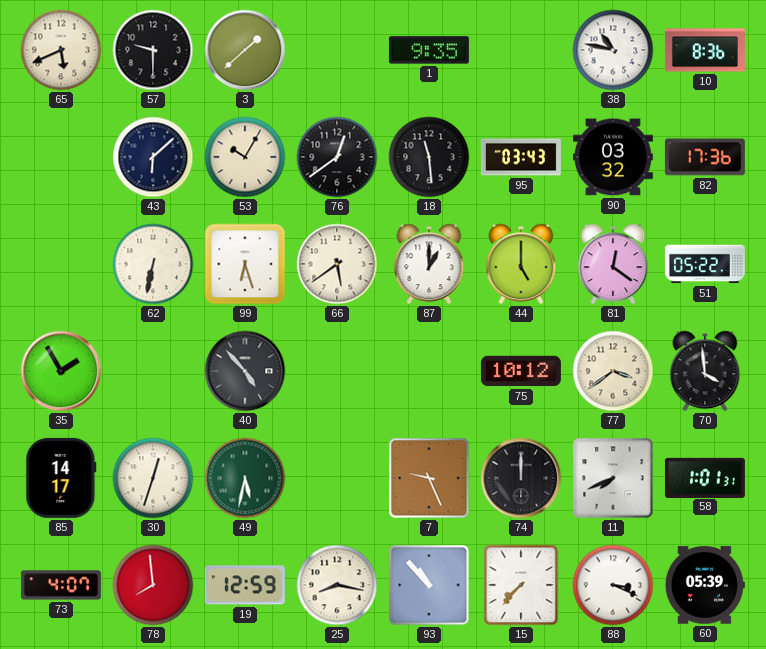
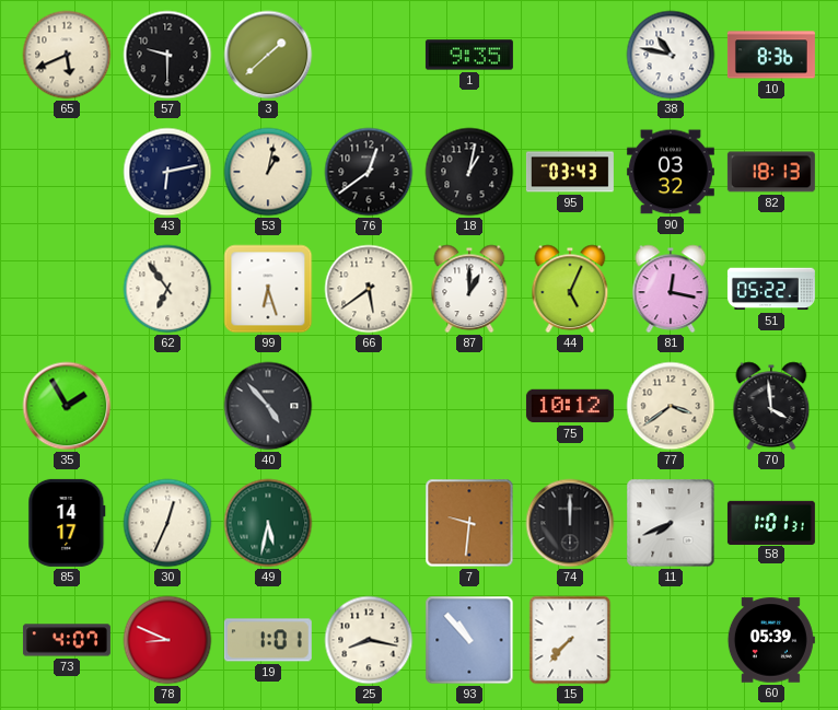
43: 6:08 -> 6:13
53: 10:05 -> 1:02
18: 11:29 -> 1:02
82: 17:36 -> 18:13
62: 6:32 -> 6:54
44: 5:00 -> 5:04
81: 12:21 -> 12:17
30: 12:33 -> 12:34
7: 9:26 -> 9:31
78: 7:59 -> 8:49
19: 12:59 -> 1:01
88: 3:19 -> none
